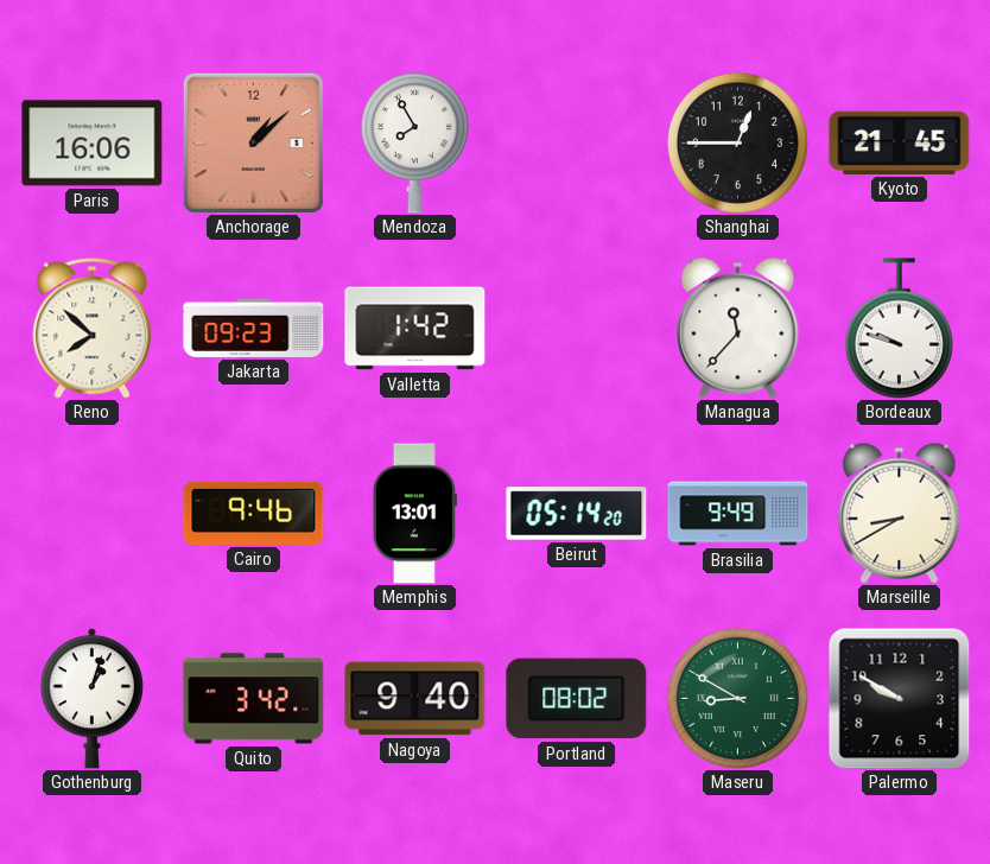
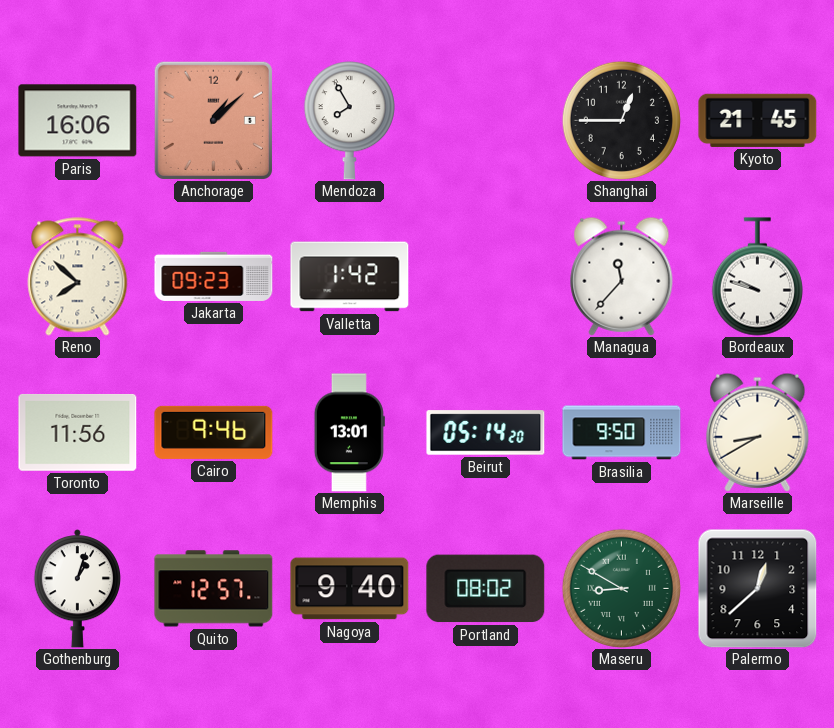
Toronto: none -> 11:56
Brasilia: 9:49 -> 9:50
Quito: 3:42 -> 12:57
Palermo: 9:50 -> 12:38
